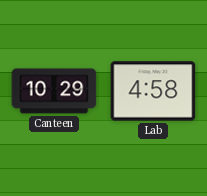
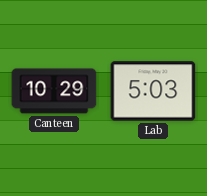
Lab: 4:58 -> 5:03
